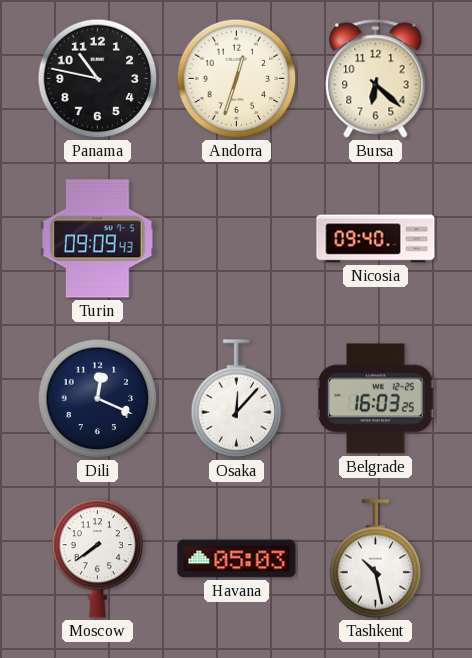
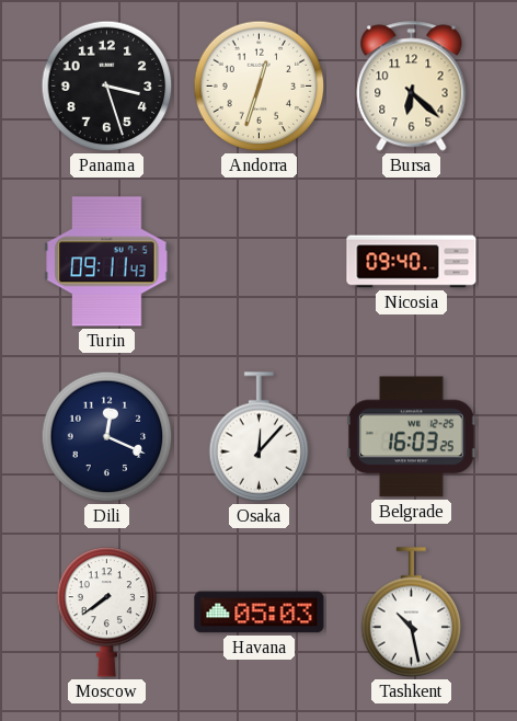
Panama: 10:47 -> 3:27
Turin: 09:09 -> 09:11
